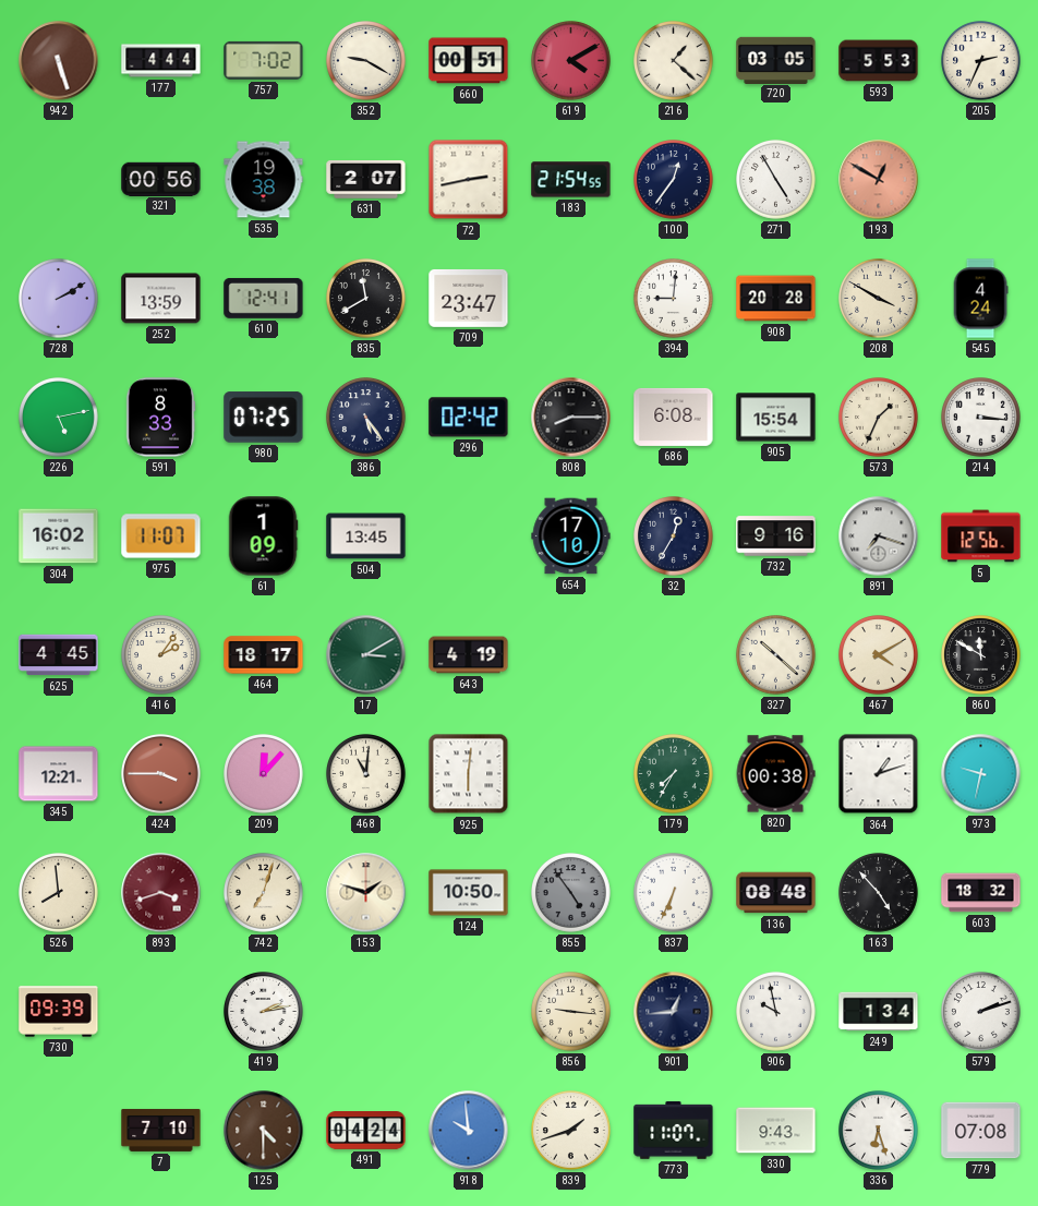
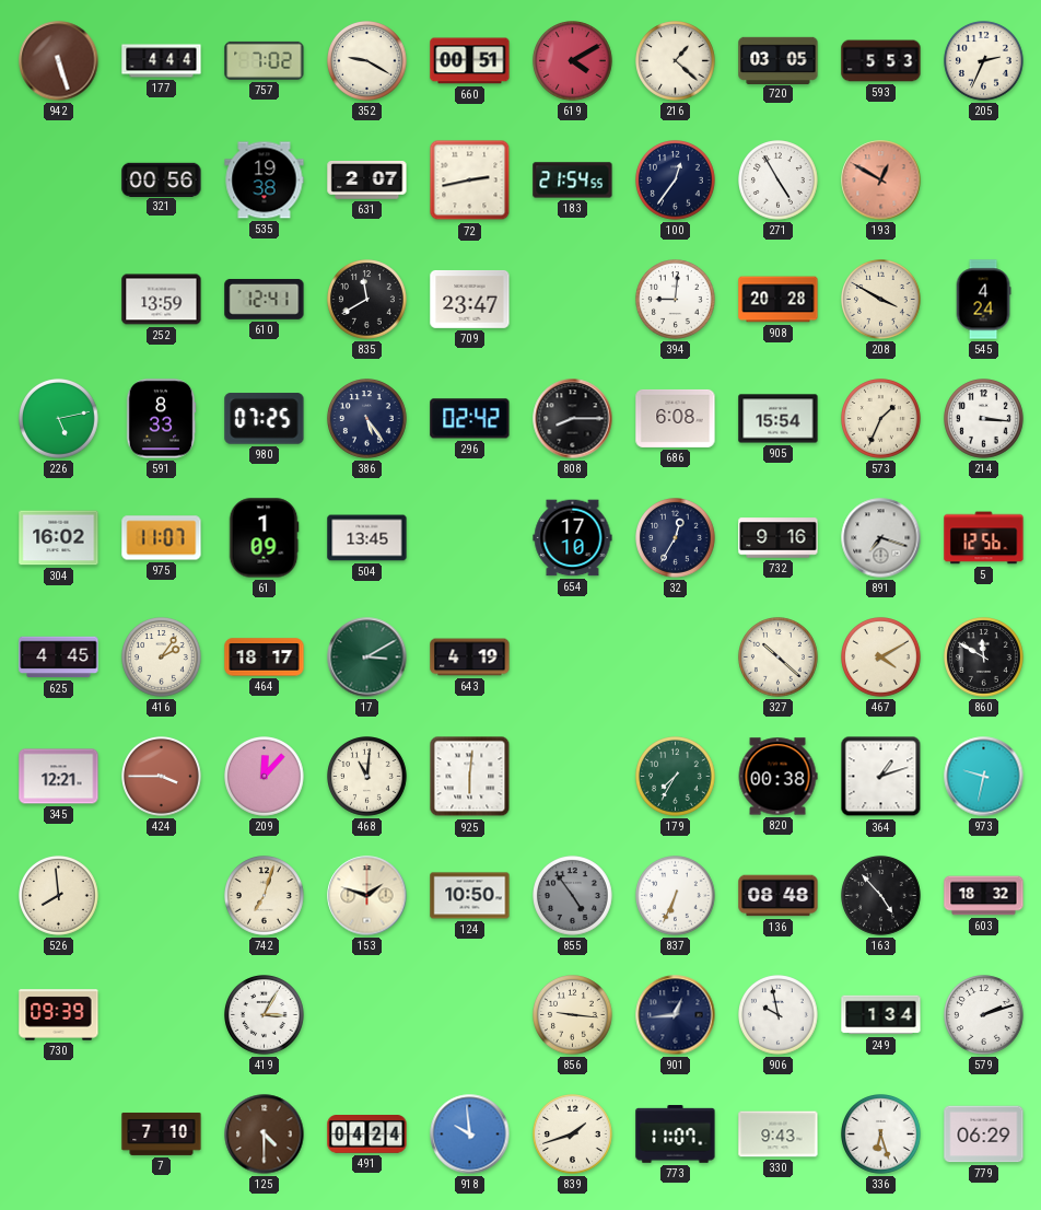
728: 2:10 -> none
893: 3:42 -> none
419: 2:13 -> 3:05
779: 07:08 -> 06:29
